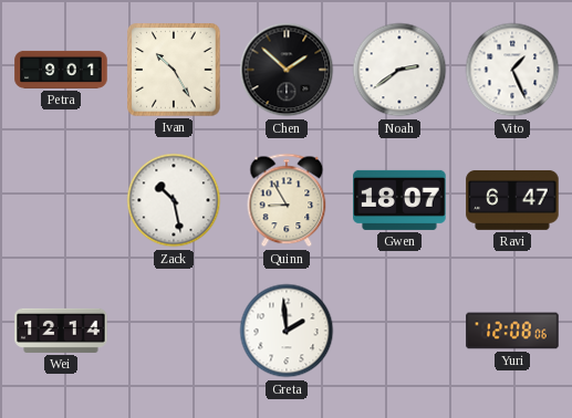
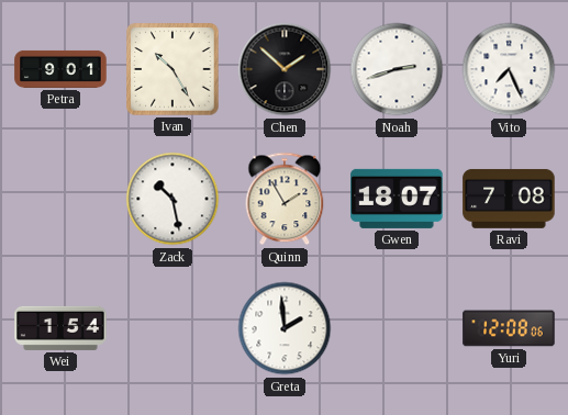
Noah: 2:39 -> 2:42
Vito: 1:26 -> 7:26
Quinn: 8:55 -> 1:55
Ravi: 6:47 -> 7:08
Wei: 12:14 -> 1:54
